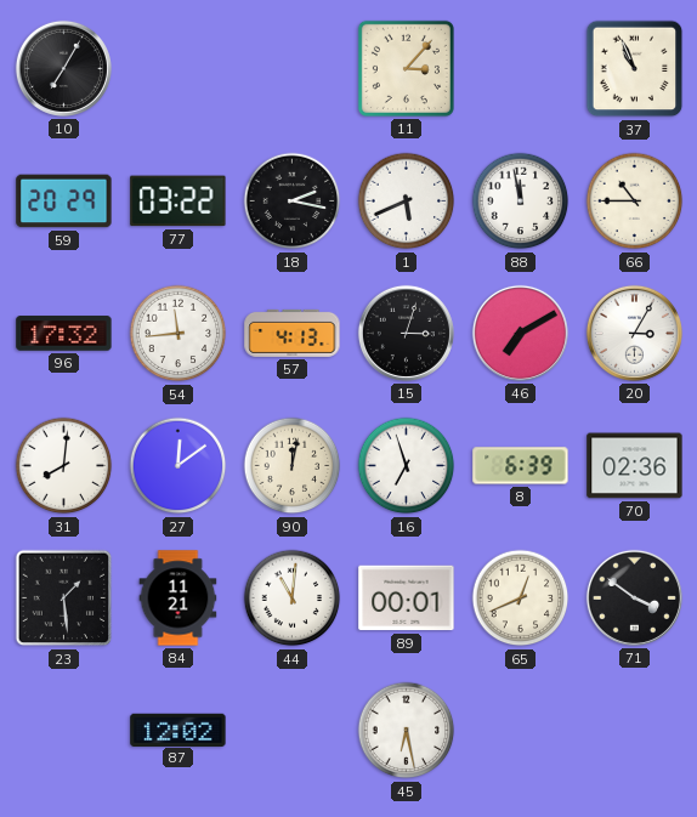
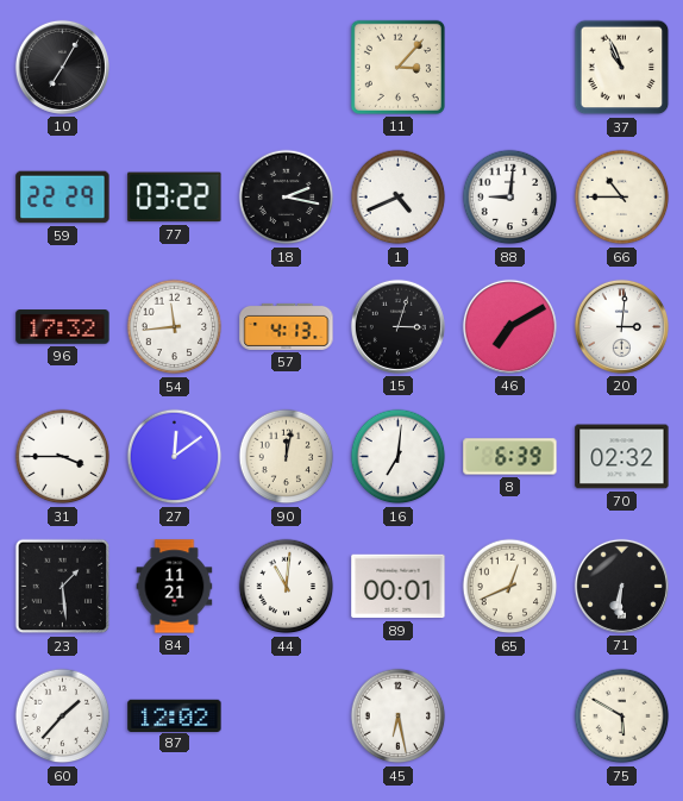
59: 20:29 -> 22:29
1: 5:41 -> 4:41
88: 11:58 -> 9:01
20: 3:05 -> 3:01
31: 8:01 -> 3:45
16: 6:57 -> 7:01
70: 02:36 -> 02:32
71: 3:51 -> 6:31
60: none -> 1:37
75: none -> 5:50
